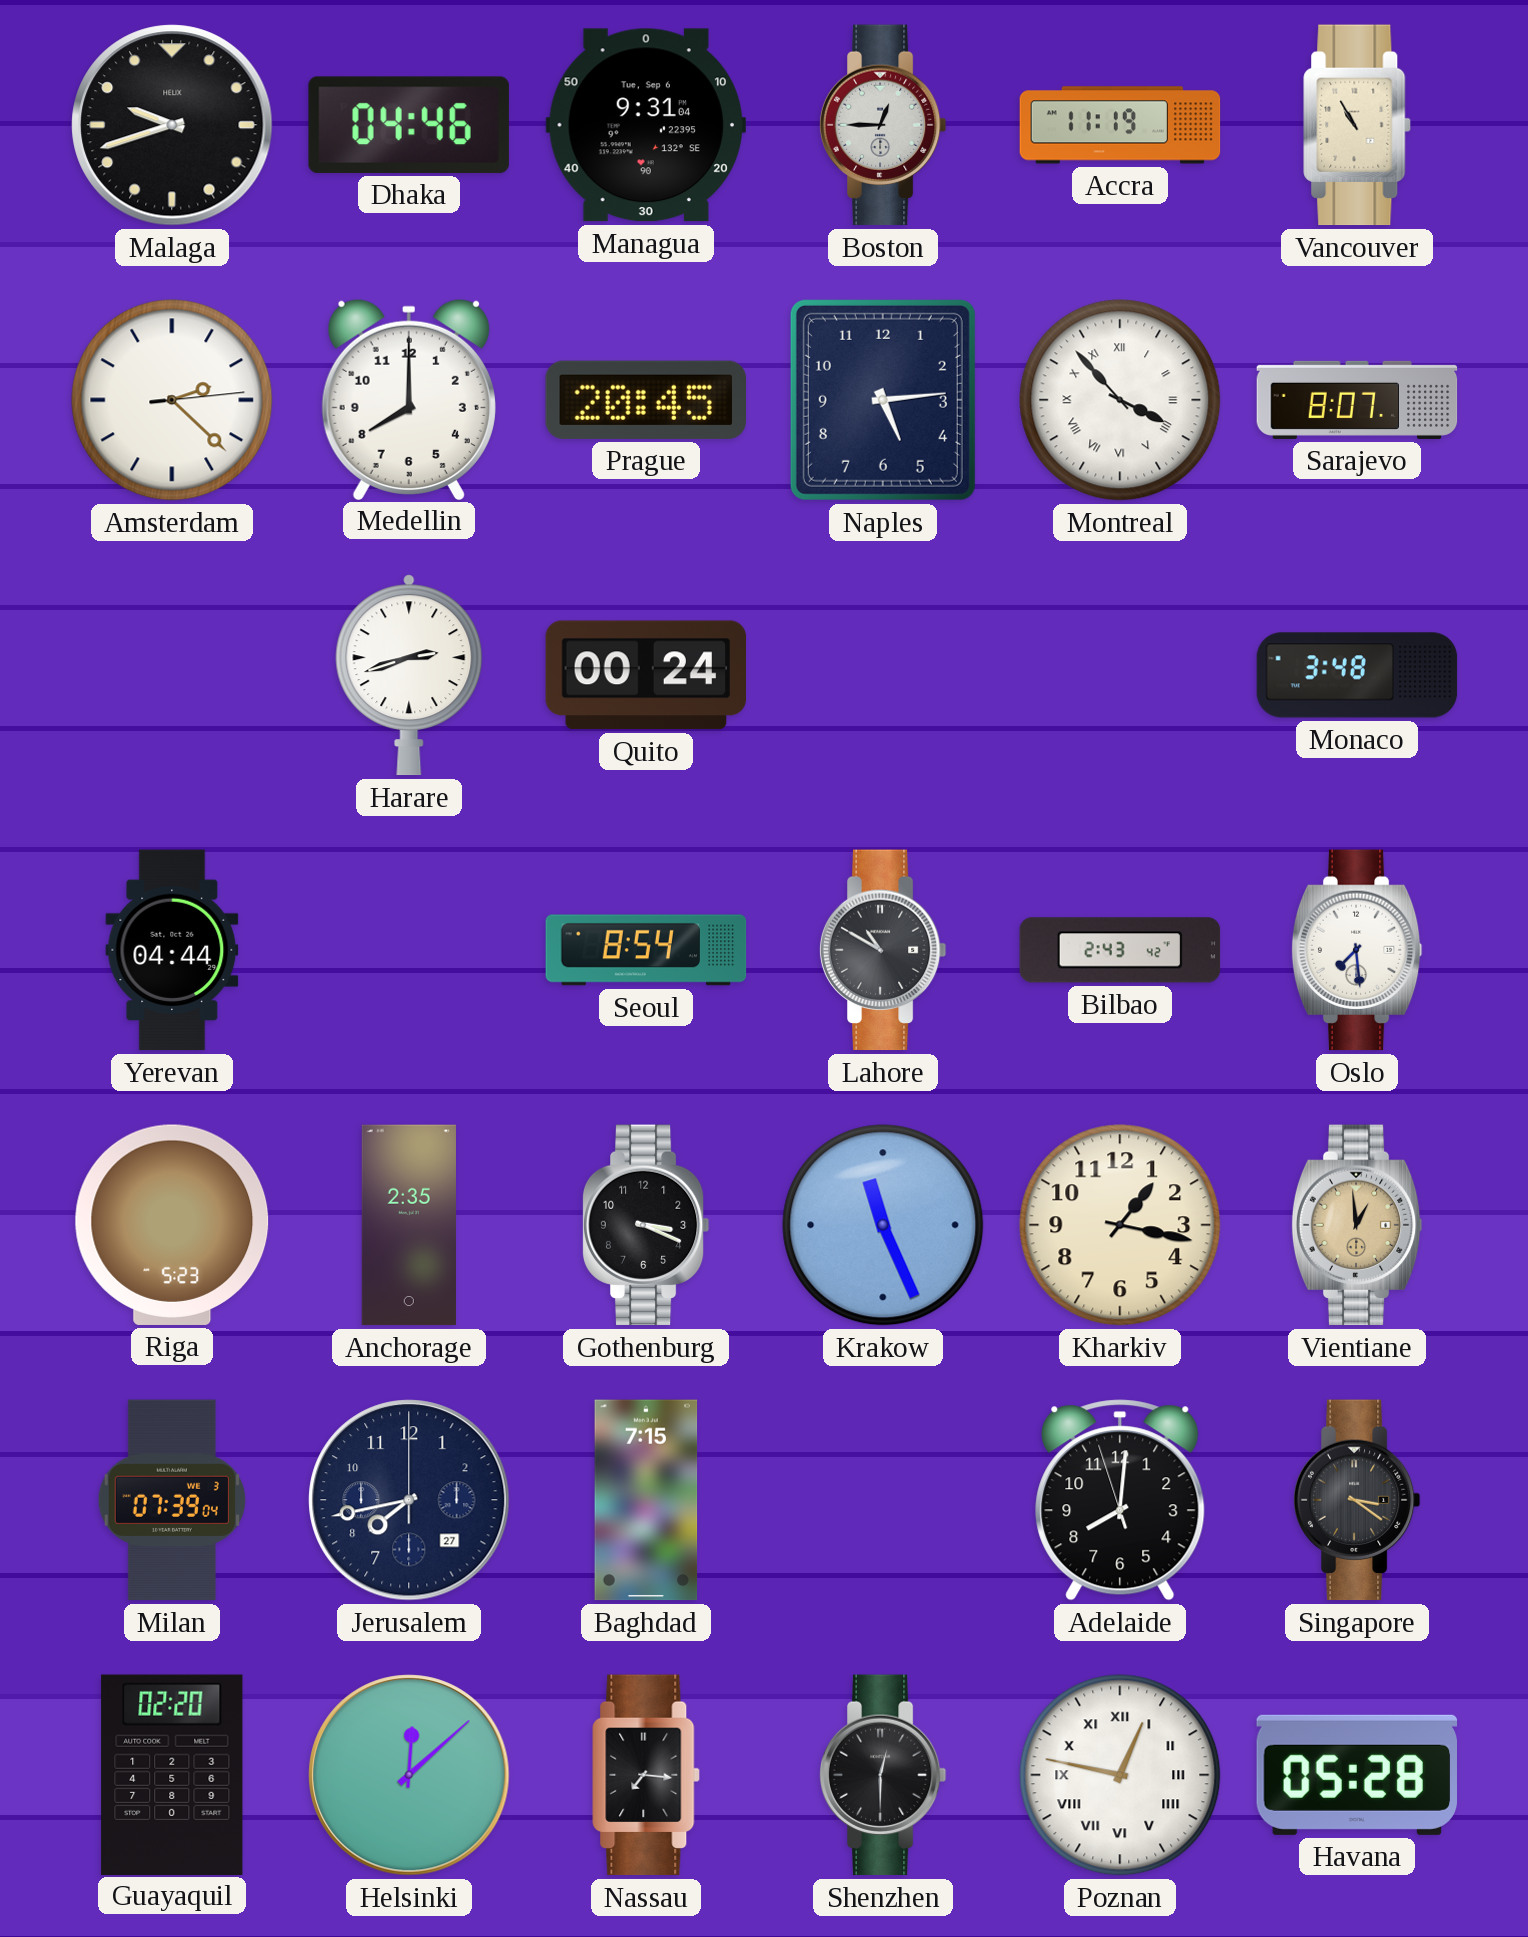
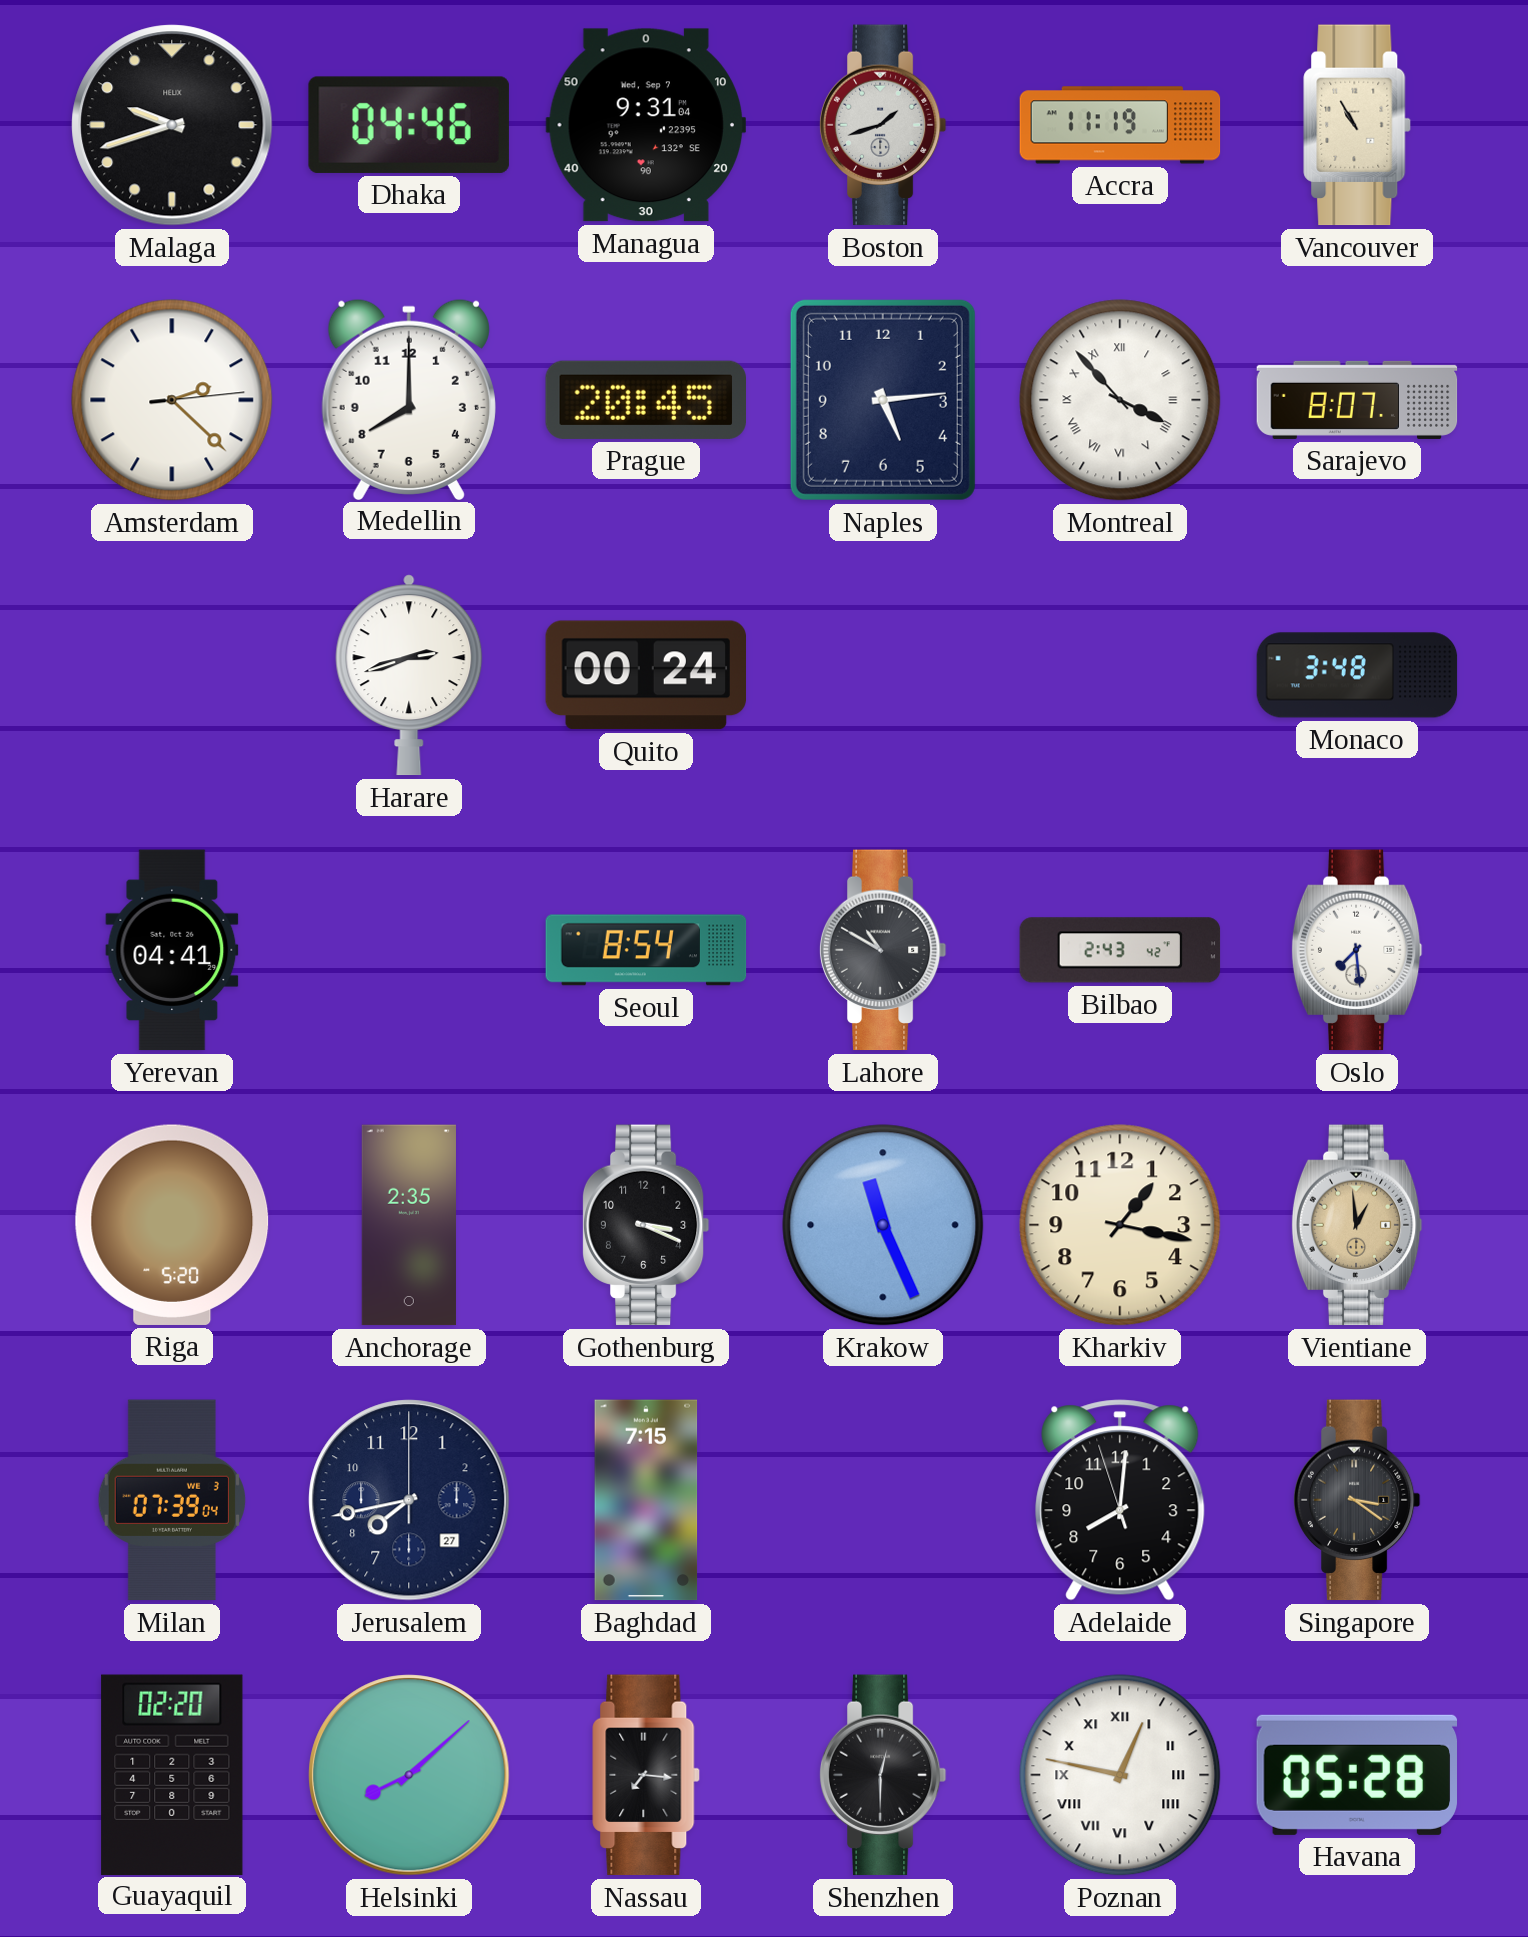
Managua date: Tue, Sep 6 -> Wed, Sep 7
Boston: 12:45 -> 1:42
Yerevan: 04:44 -> 04:41
Riga: 5:23 -> 5:20
Helsinki: 12:08 -> 8:08
